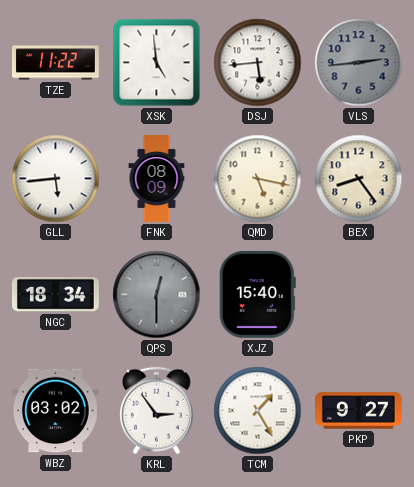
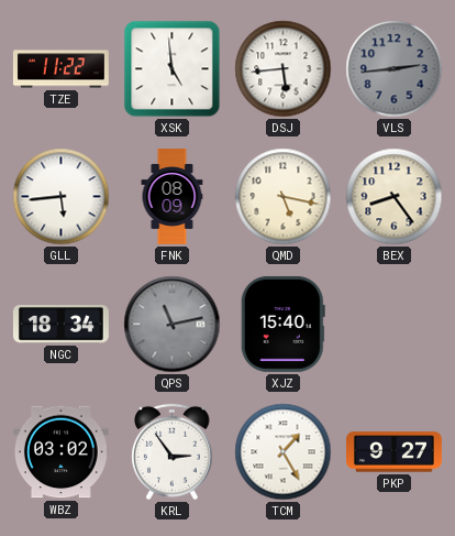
QPS: 12:30 -> 11:13
